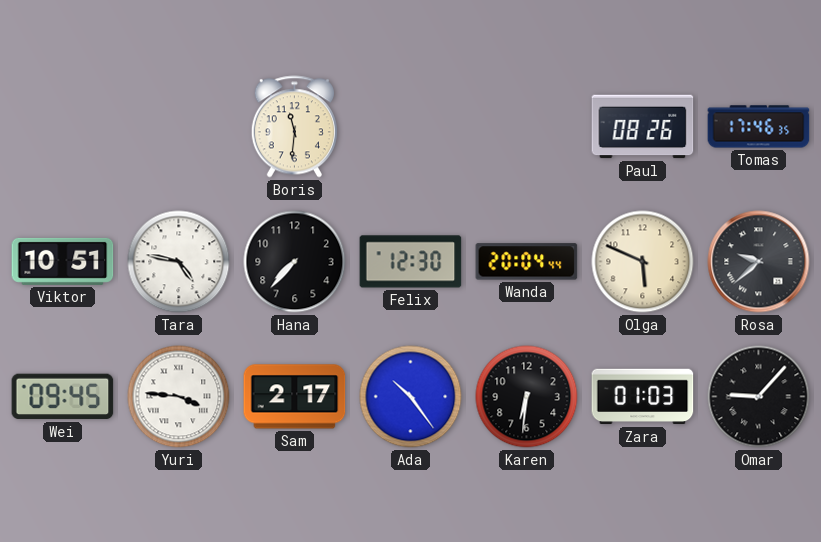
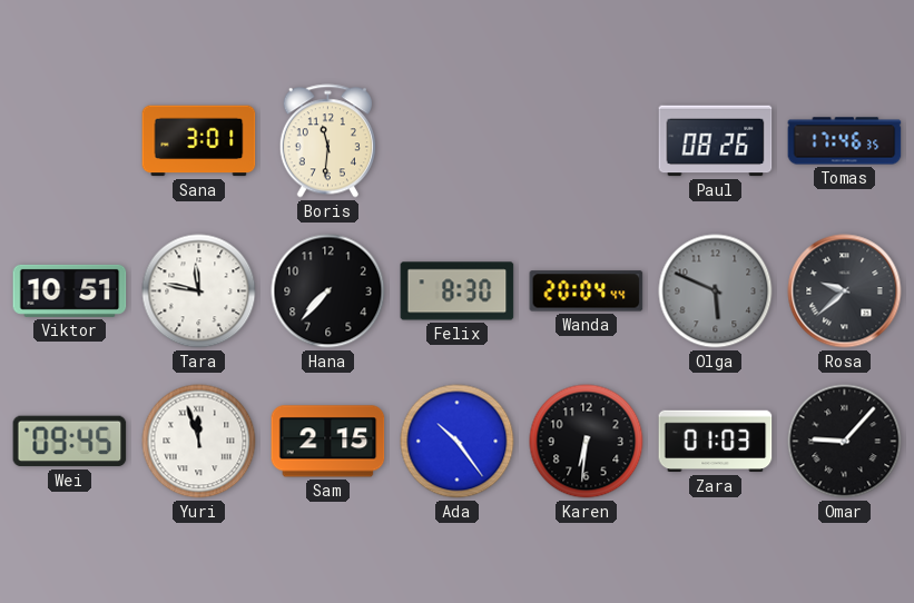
Sana: none -> 3:01
Tara: 4:47 -> 11:47
Felix: 12:30 -> 8:30
Olga dial: cream -> grey
Yuri: 3:46 -> 11:57
Sam: 2:17 -> 2:15
